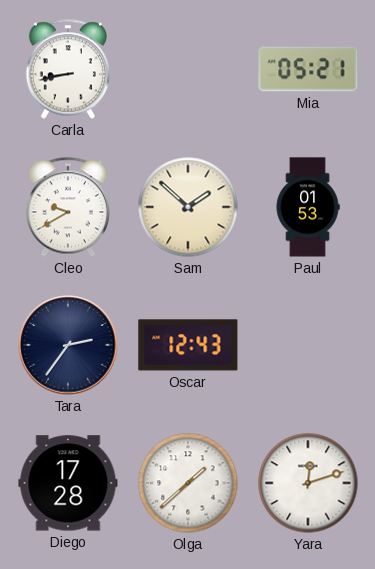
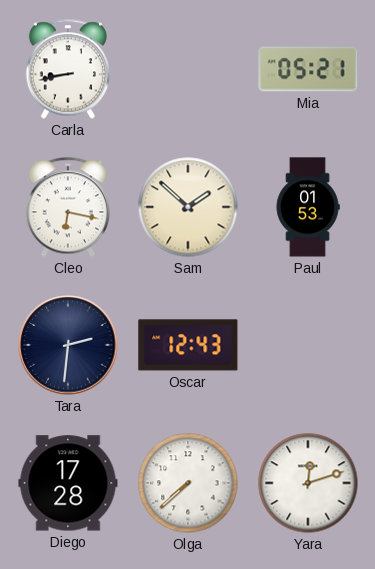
Cleo: 9:40 -> 6:17
Tara: 2:36 -> 2:31
Olga: 1:38 -> 7:38
